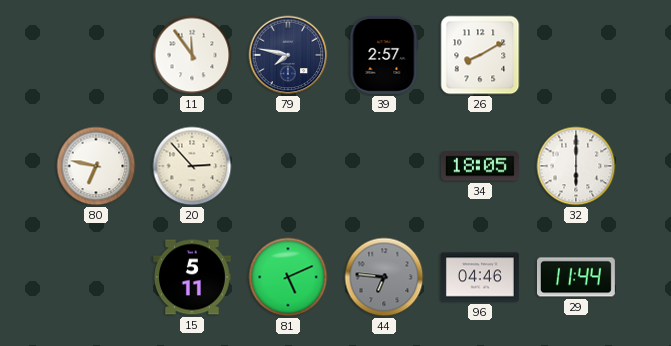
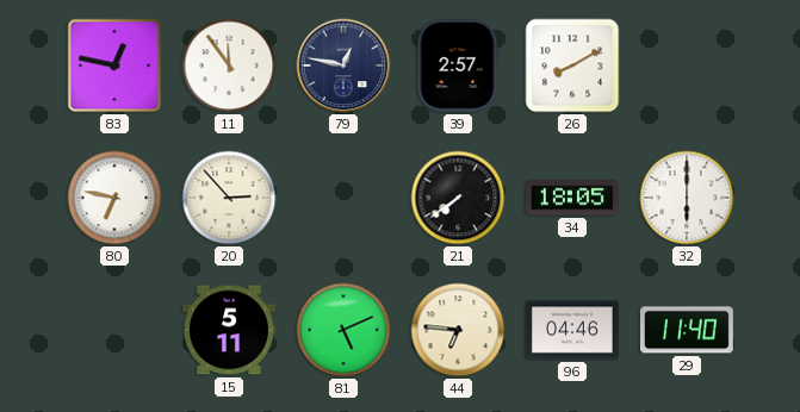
83: none -> 12:47
79: 7:47 -> 12:47
21: none -> 7:39
44 dial: grey -> cream
29: 11:44 -> 11:40
